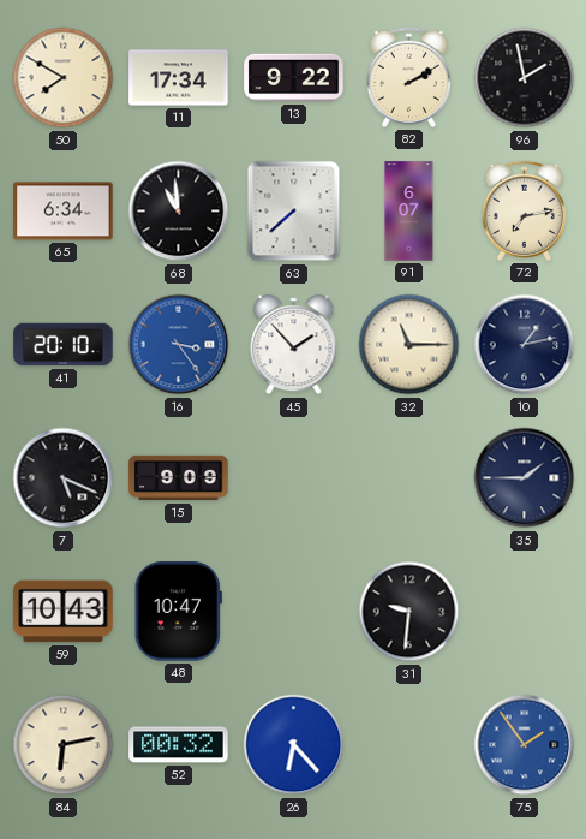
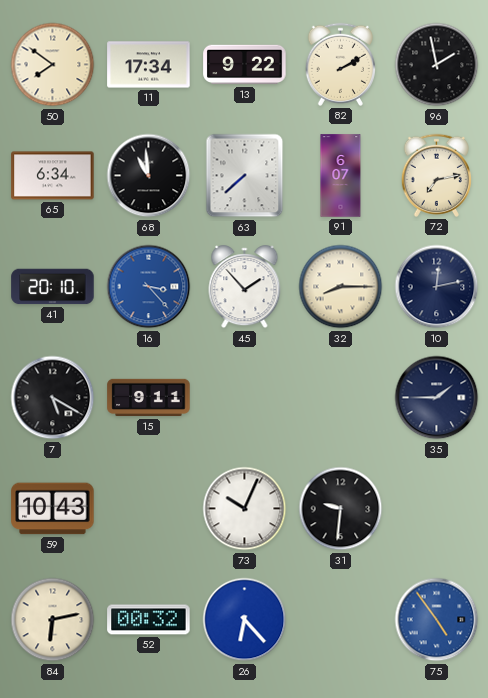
50: 7:50 -> 7:51
16: 3:24 -> 3:23
32: 11:15 -> 8:15
10: 1:13 -> 12:13
7: 5:19 -> 5:20
15: 9:09 -> 9:11
48: 10:47 -> none
73: none -> 10:04
75: 1:54 -> 4:54
